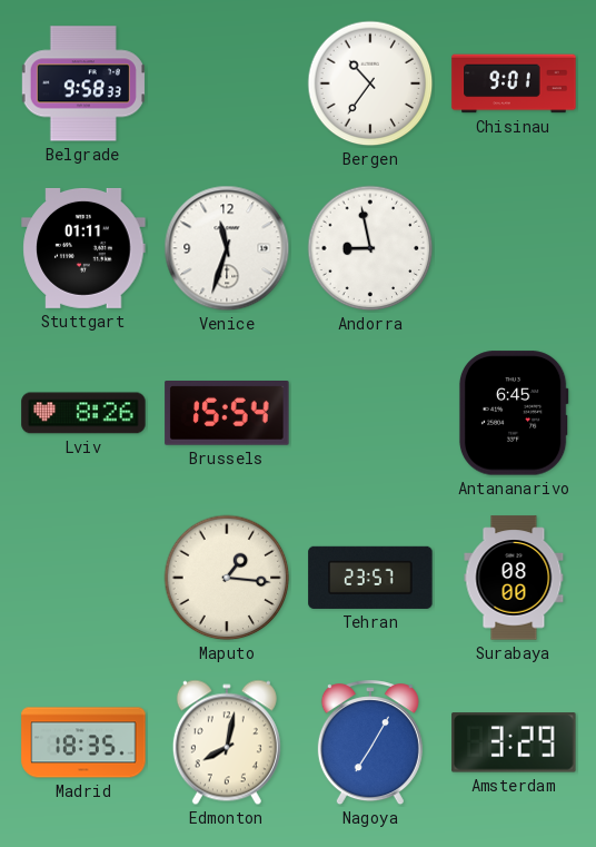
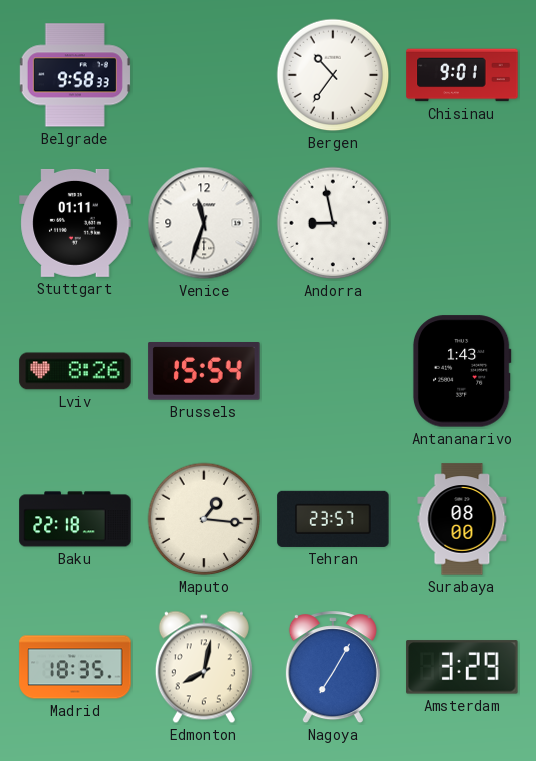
Antananarivo: 6:45 -> 1:43
Baku: none -> 22:18
